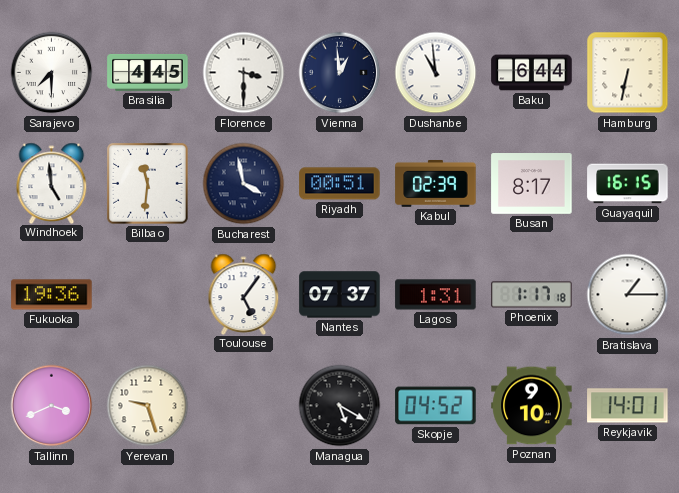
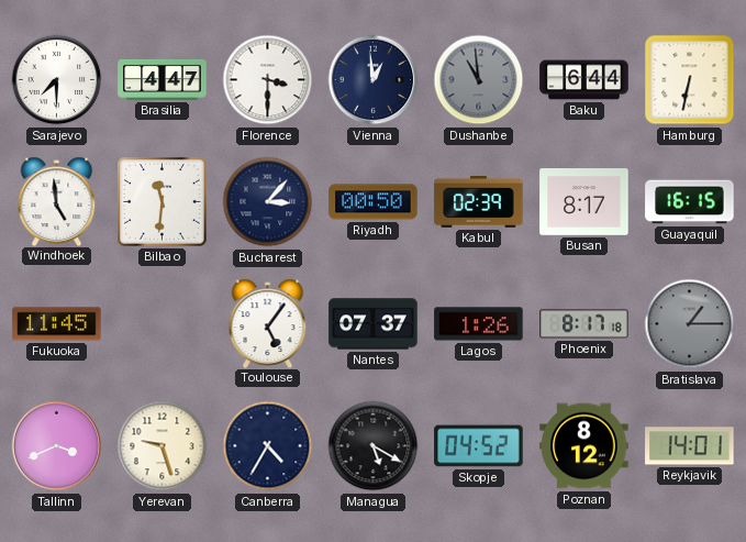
Brasilia: 4:45 -> 4:47
Dushanbe dial: white -> grey
Bucharest: 3:58 -> 3:07
Riyadh: 00:51 -> 00:50
Fukuoka: 19:36 -> 11:45
Lagos: 1:31 -> 1:26
Phoenix: 1:17 -> 8:17
Bratislava dial: white -> grey
Canberra: none -> 4:35
Poznan: 9:10 -> 8:12
